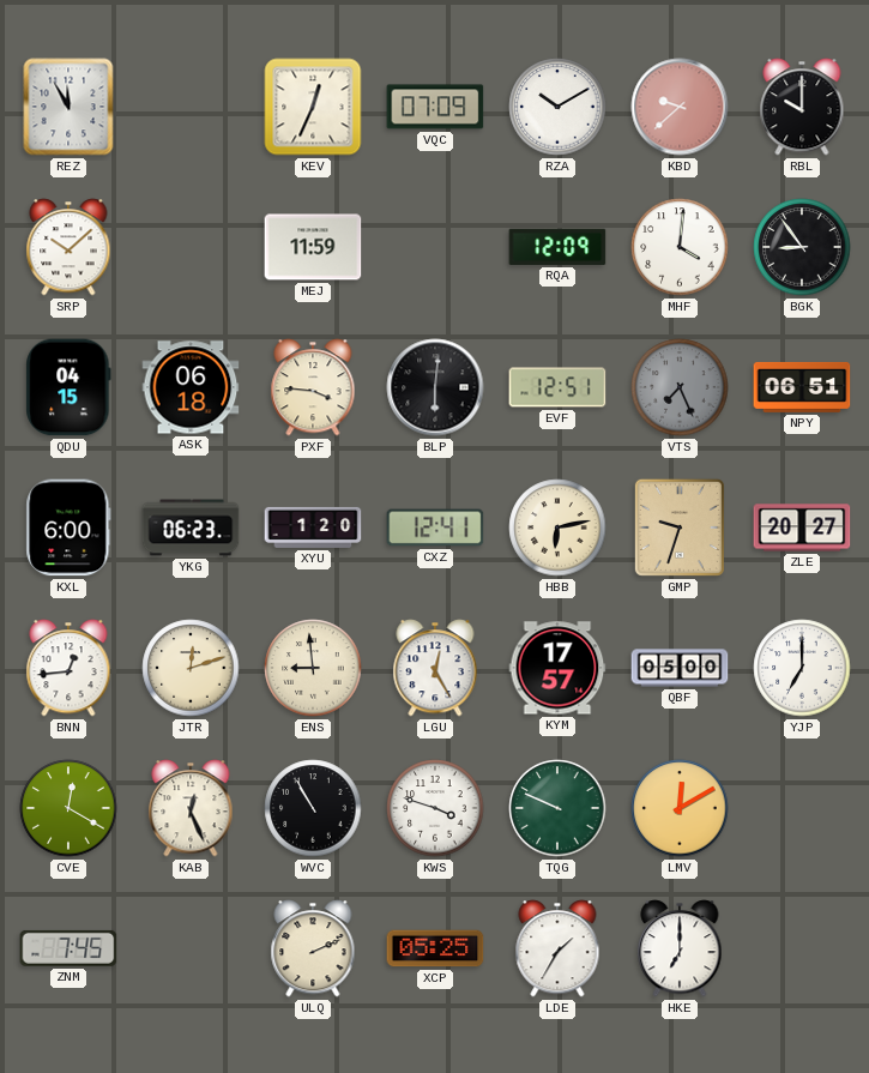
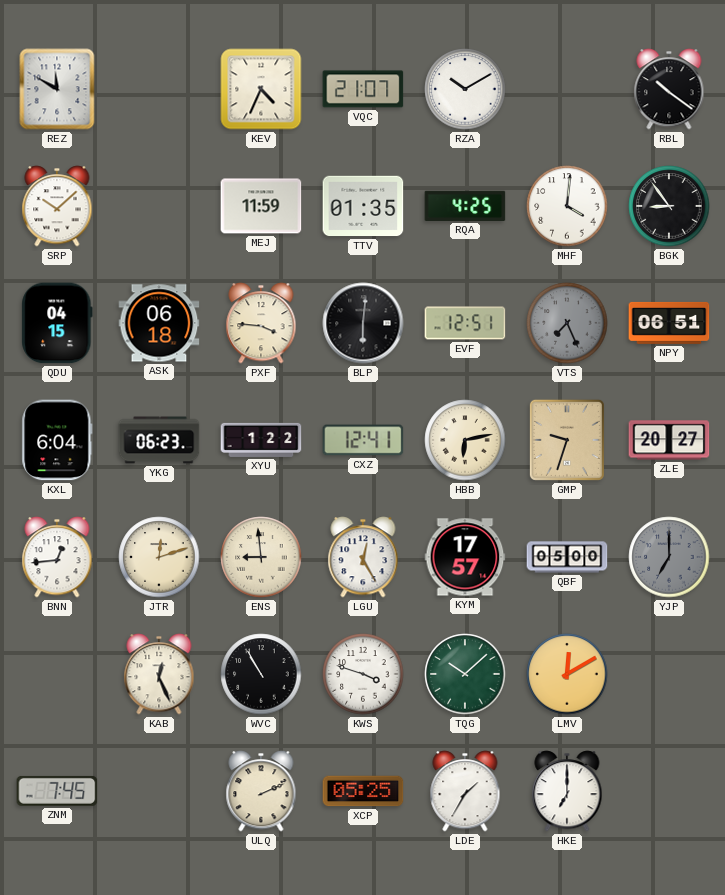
REZ: 11:55 -> 11:50
KEV: 12:34 -> 4:34
VQC: 07:09 -> 21:07
KBD: 9:38 -> none
RBL: 10:00 -> 10:21
TTV: none -> 01:35
RQA: 12:09 -> 4:25
KXL: 6:00 -> 6:04
XYU: 1:20 -> 1:22
YJP dial: white -> grey
CVE: 12:20 -> none
TQG: 9:49 -> 10:08
